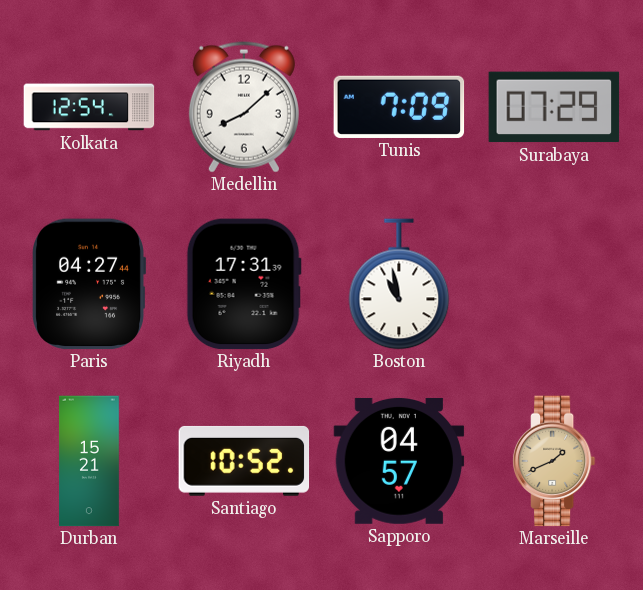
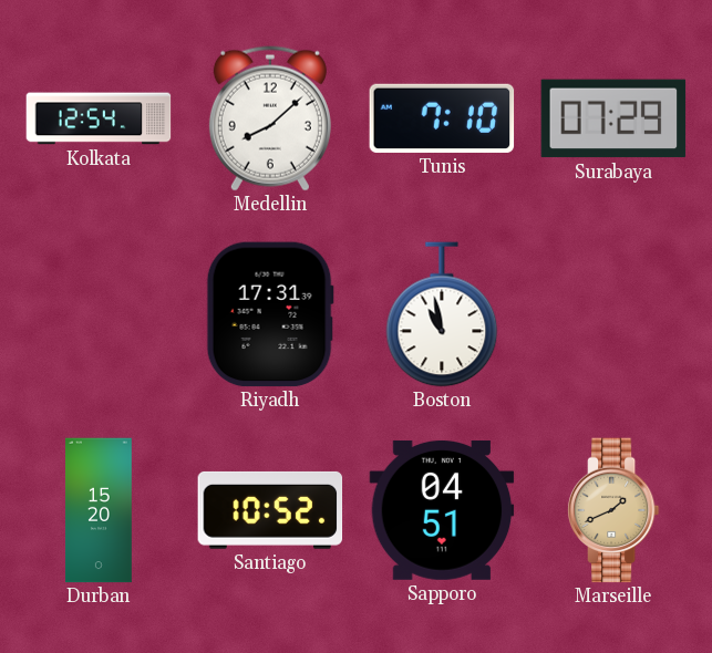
Tunis: 7:09 -> 7:10
Paris: 04:27 -> none
Durban: 15:21 -> 15:20
Sapporo: 04:57 -> 04:51
